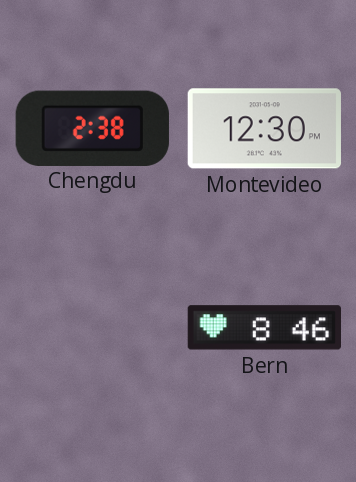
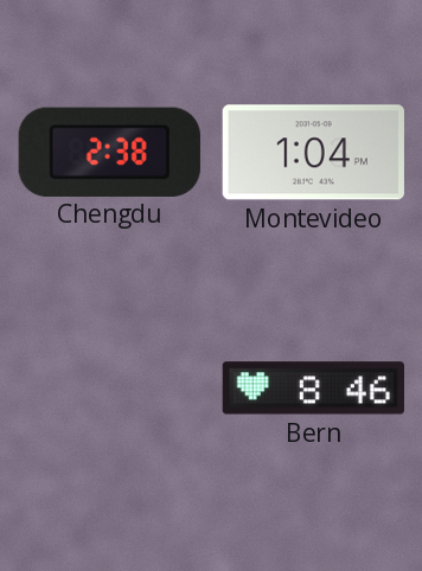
Montevideo: 12:30 -> 1:04
